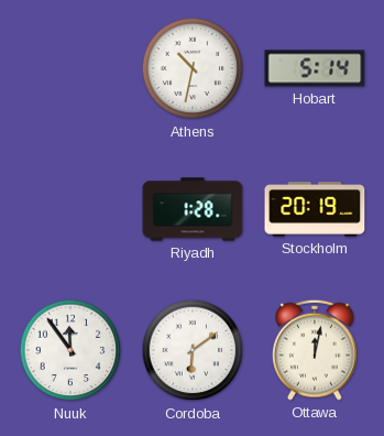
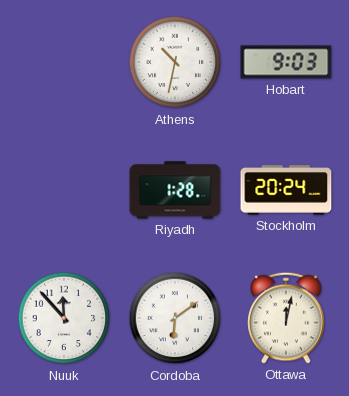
Hobart: 5:14 -> 9:03
Stockholm: 20:19 -> 20:24
Nuuk: 11:54 -> 11:53
